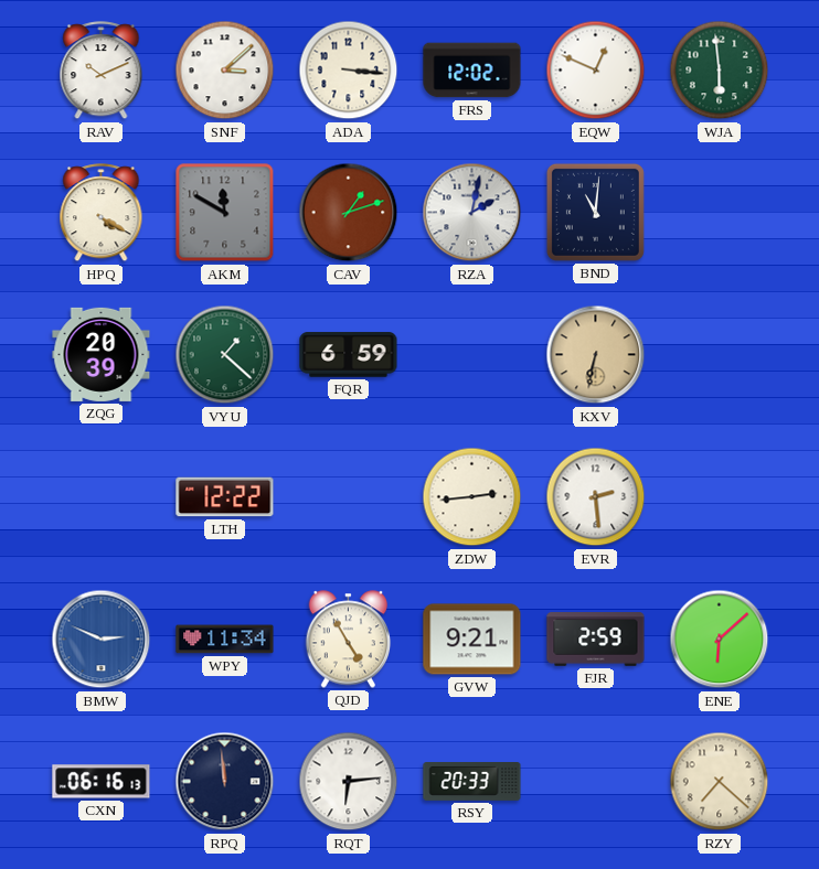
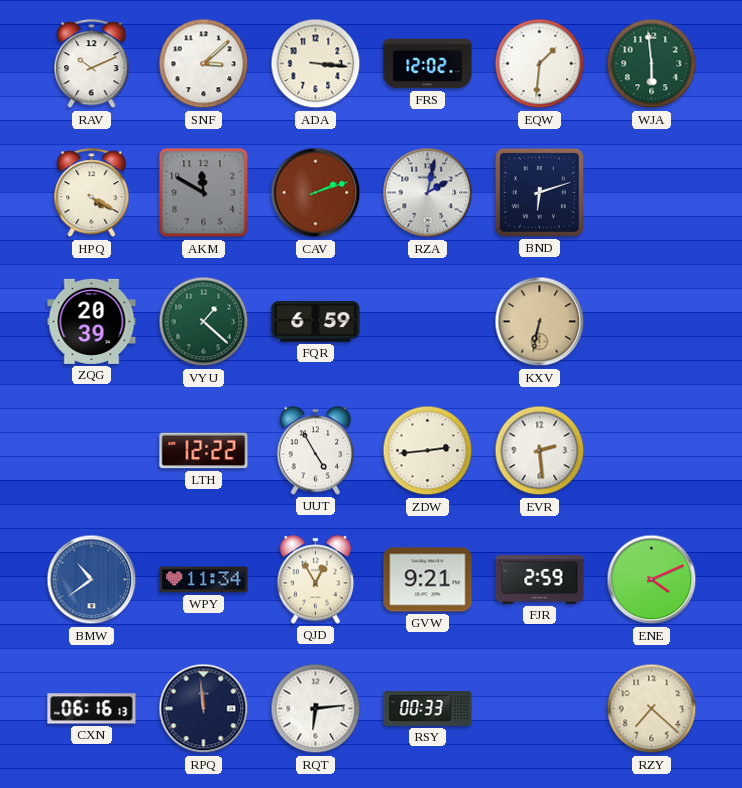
EQW: 12:49 -> 1:31
CAV: 1:12 -> 2:12
BND: 11:01 -> 6:12
UUT: none -> 4:55
BMW: 2:49 -> 10:39
QJD: 4:55 -> 12:55
ENE: 6:08 -> 4:11
RSY: 20:33 -> 00:33
